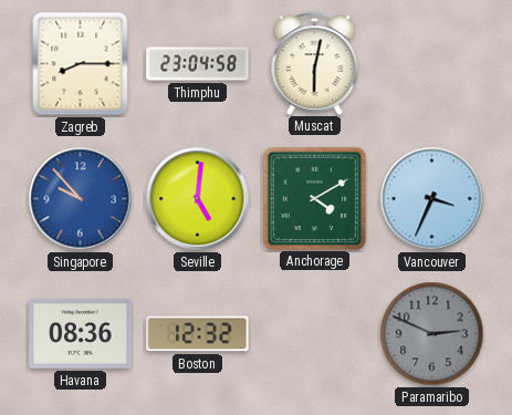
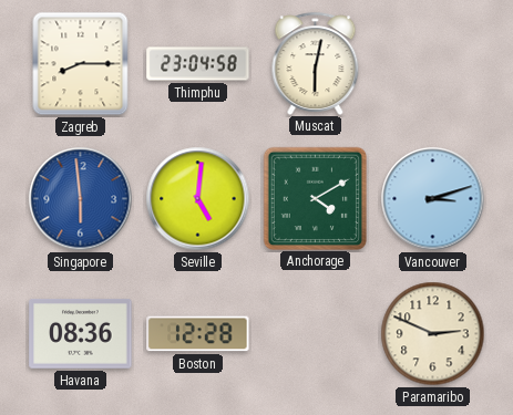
Singapore: 9:53 -> 5:59
Vancouver: 3:34 -> 3:12
Boston: 12:32 -> 12:28
Paramaribo dial: grey -> cream
